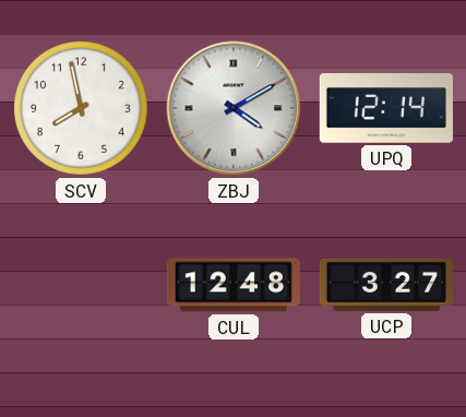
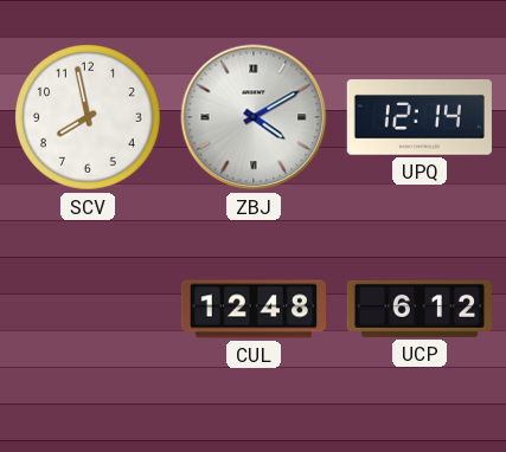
UCP: 3:27 -> 6:12
